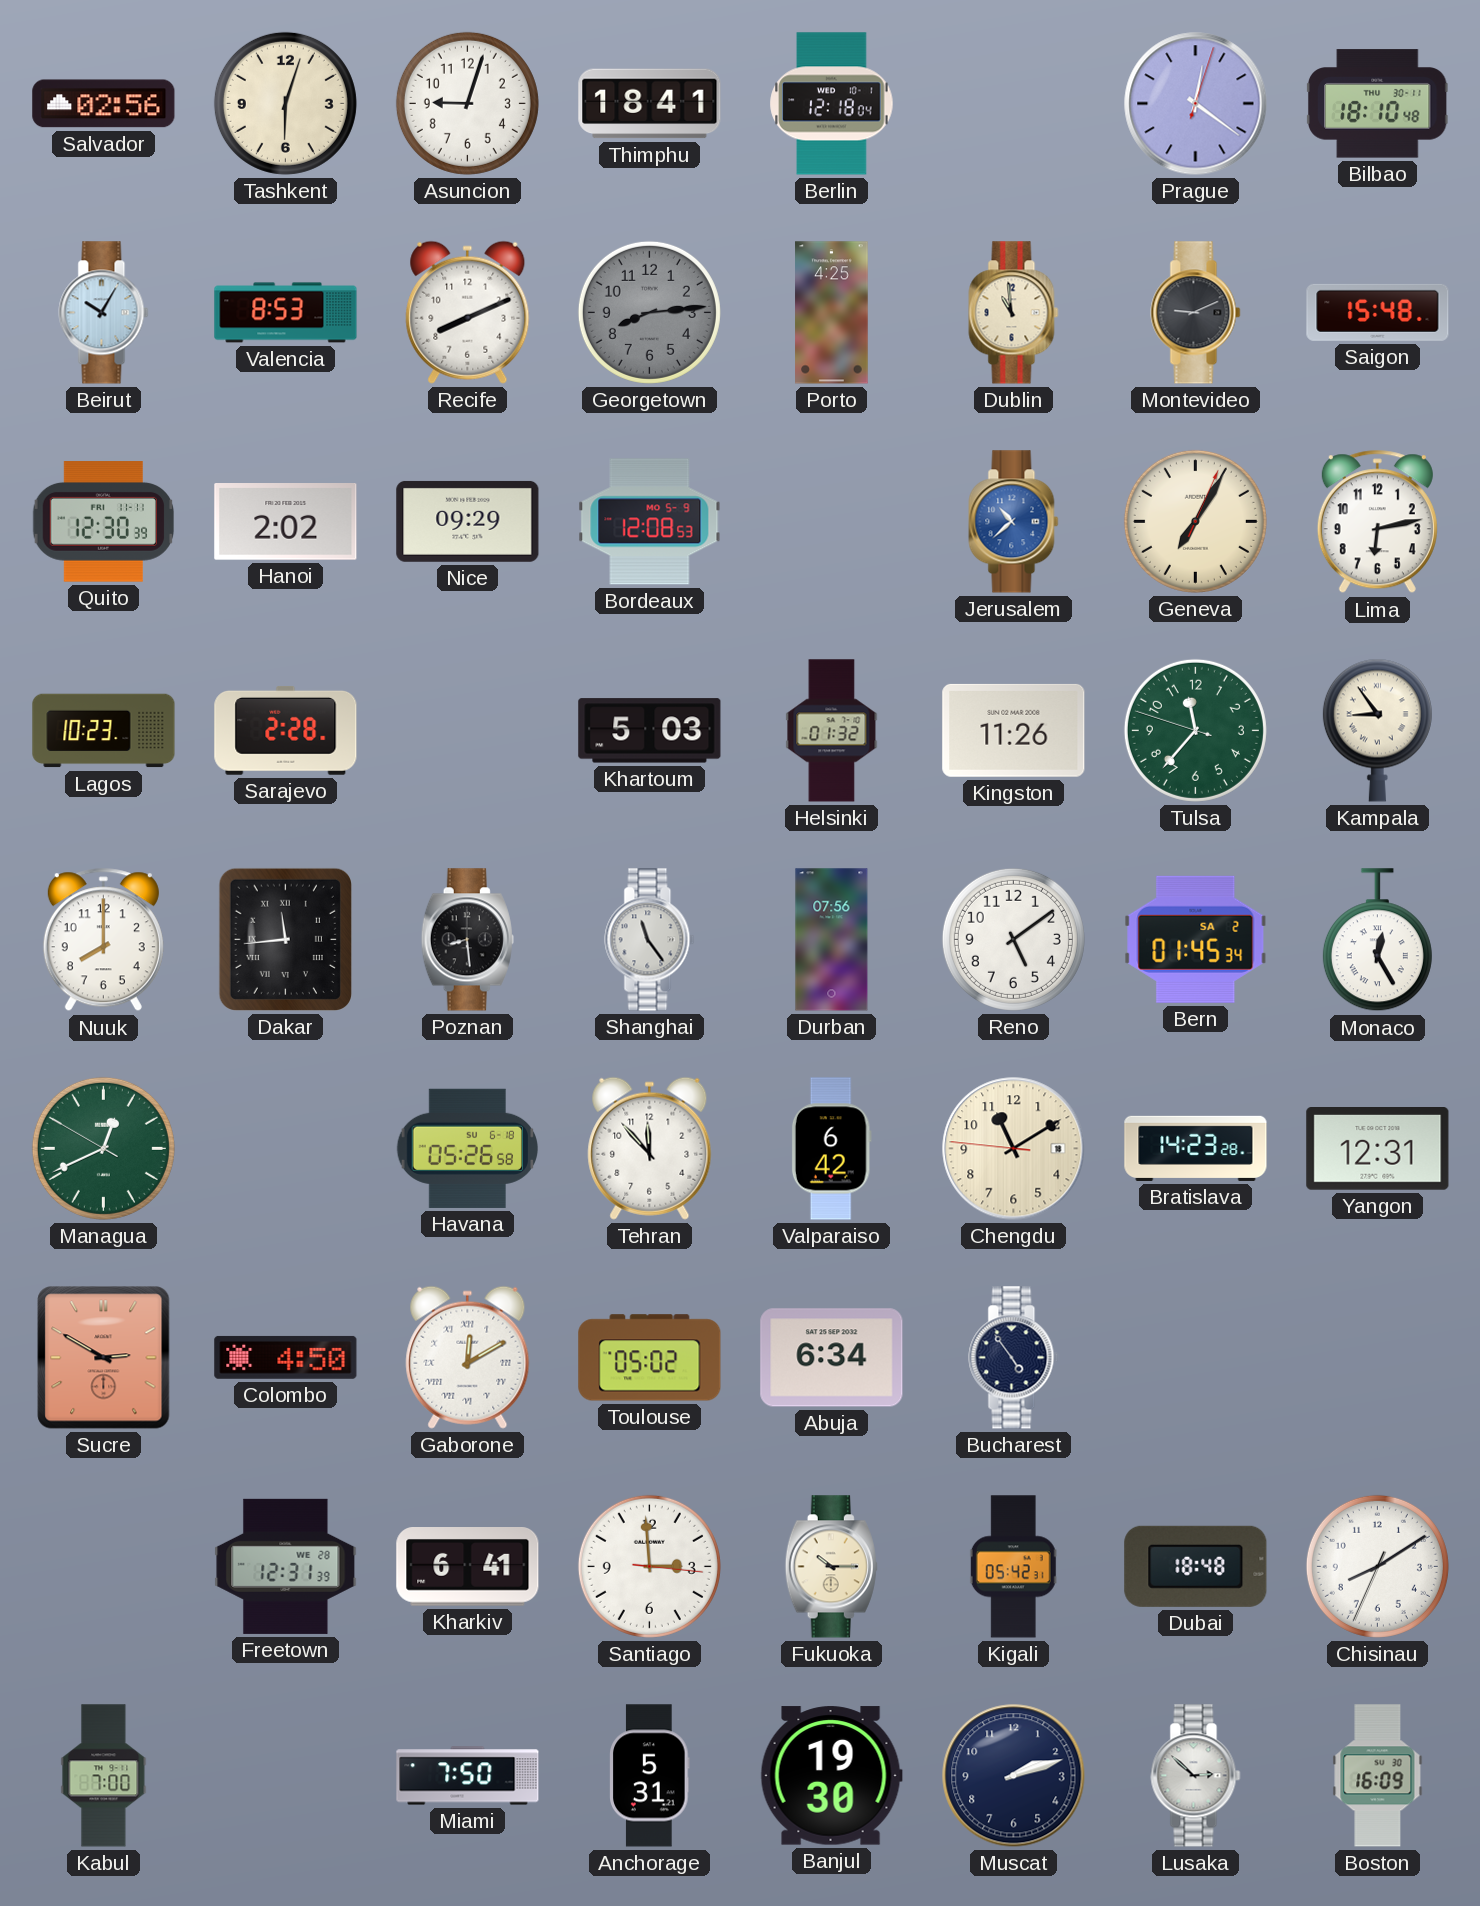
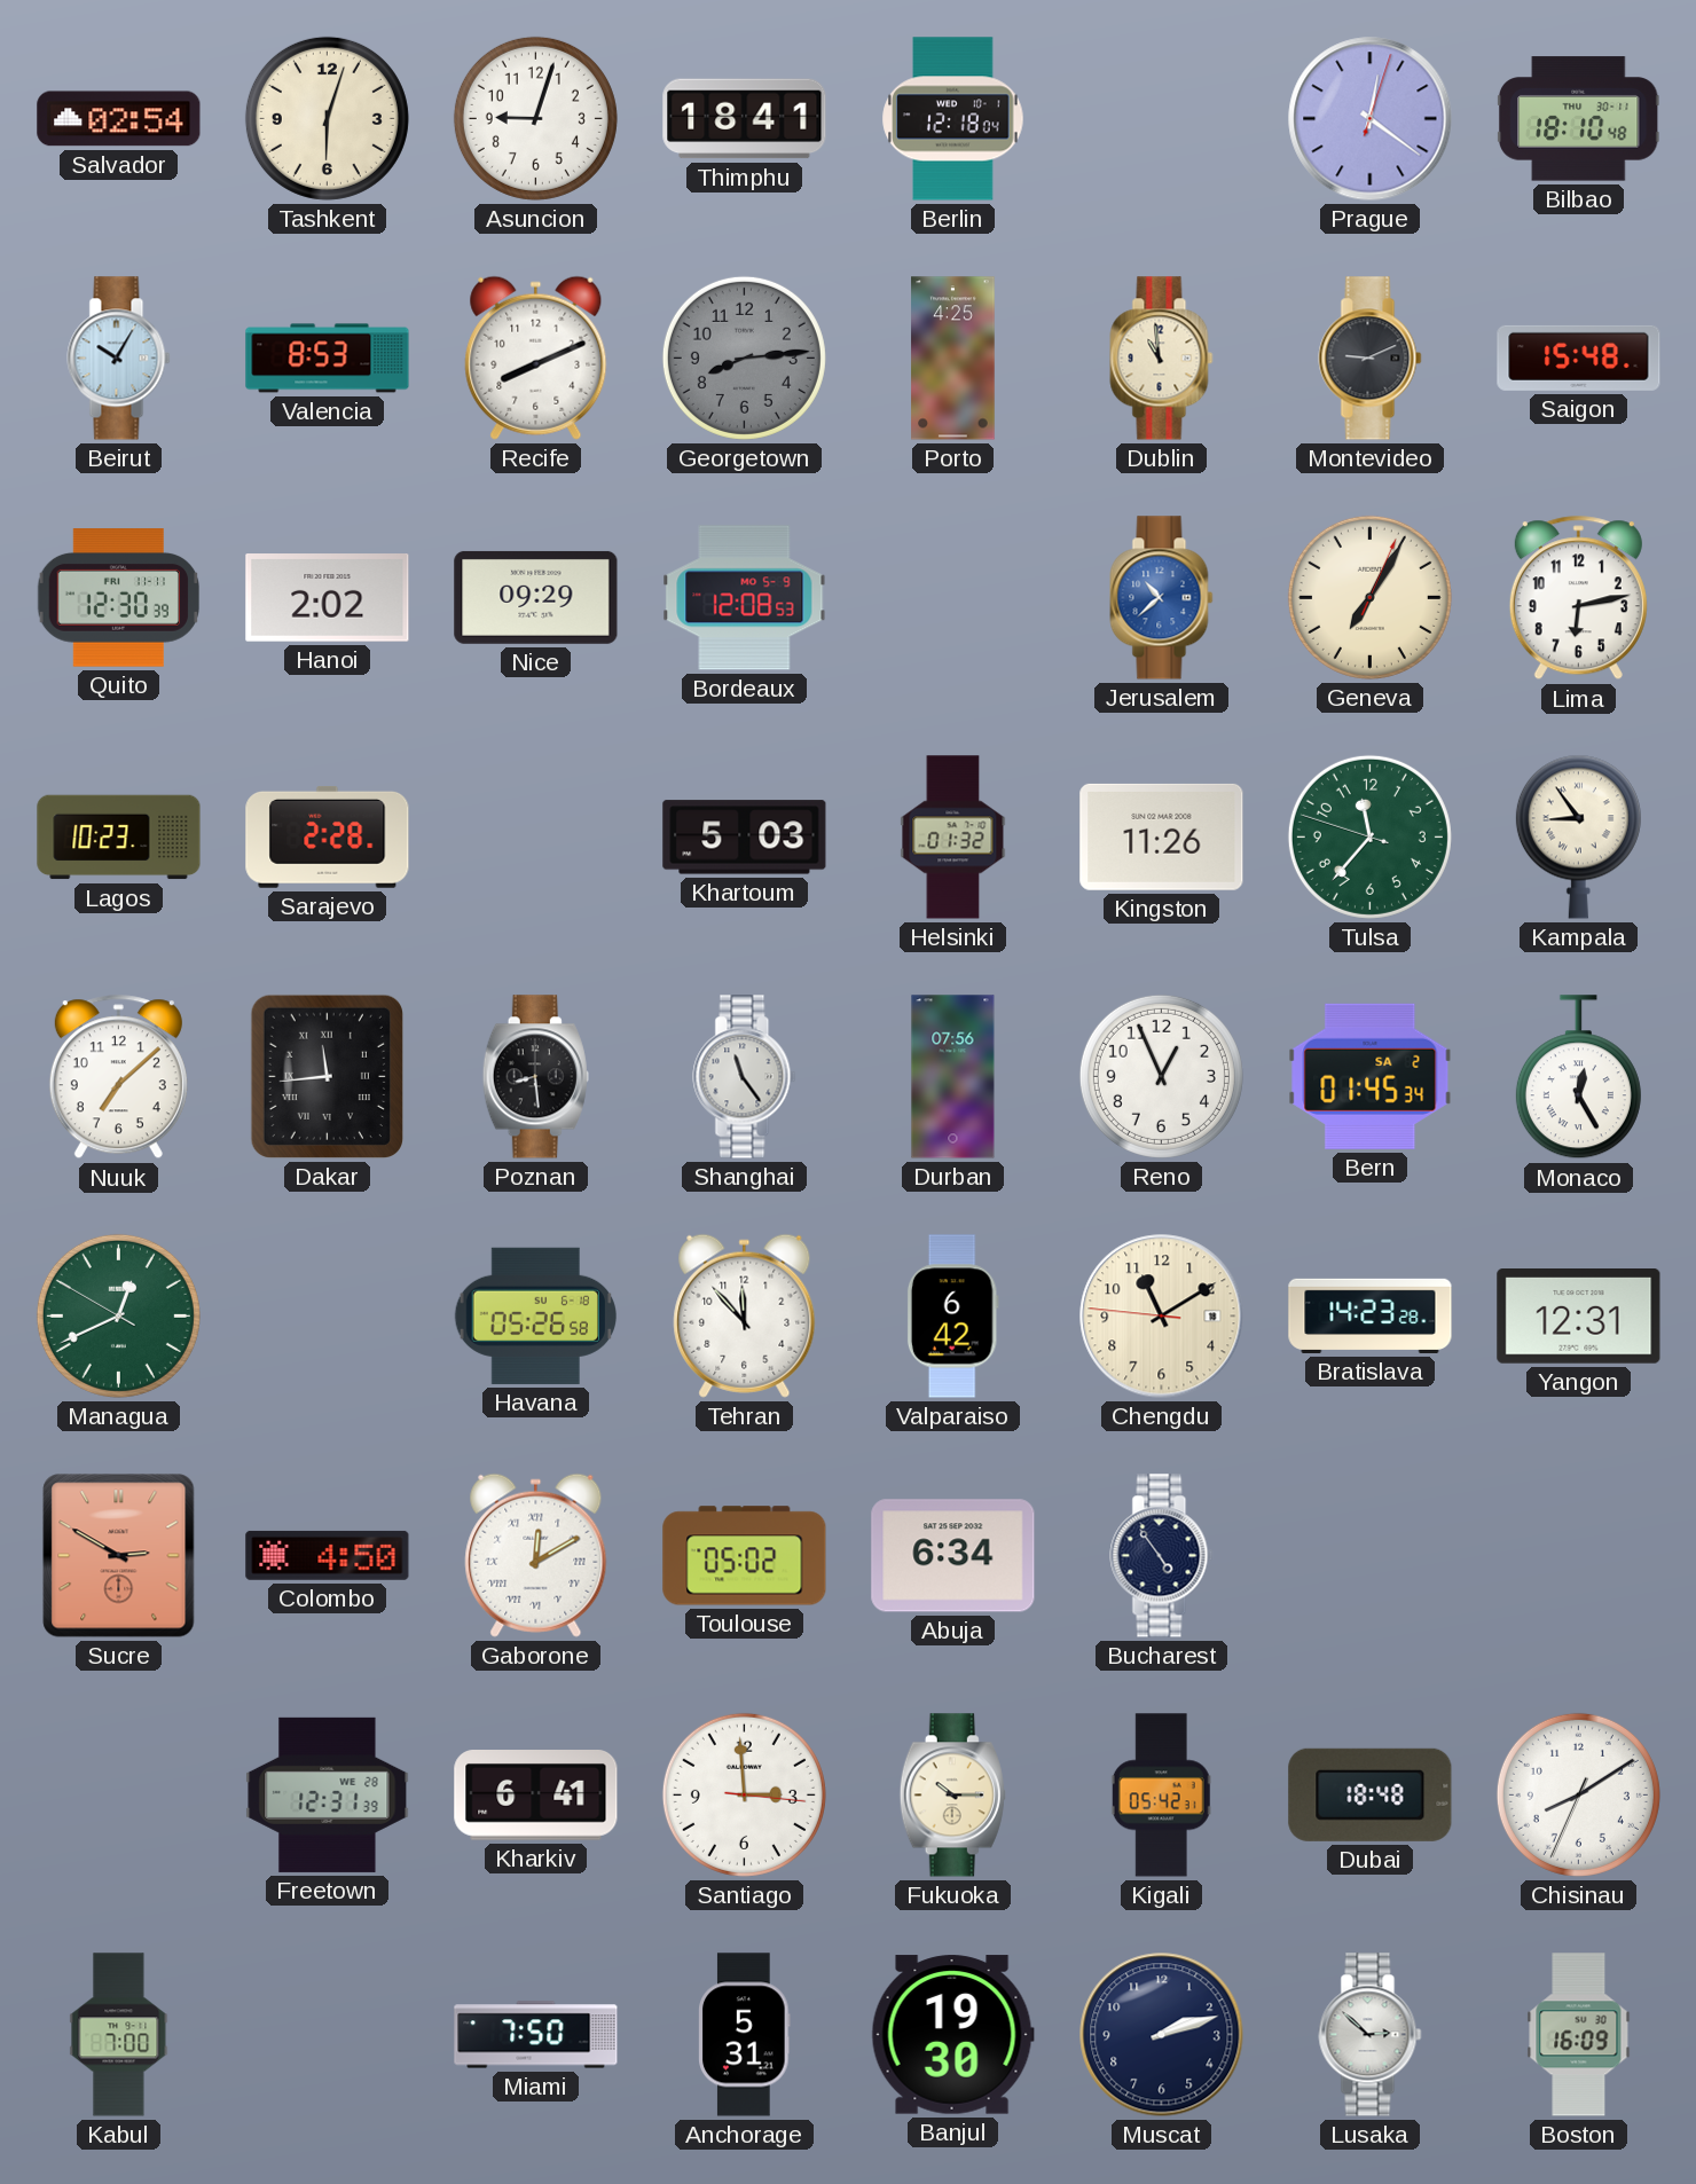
Salvador: 02:56 -> 02:54
Nuuk: 8:00 -> 7:08
Reno: 5:09 -> 12:56
